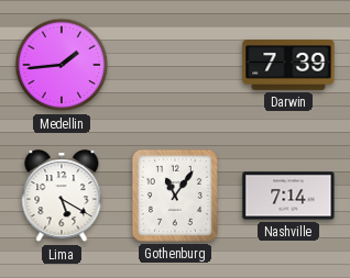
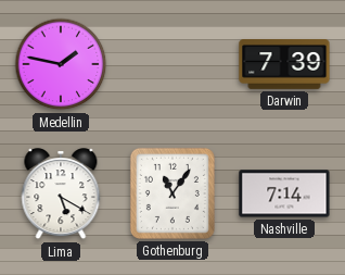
Medellin: 1:44 -> 1:47
